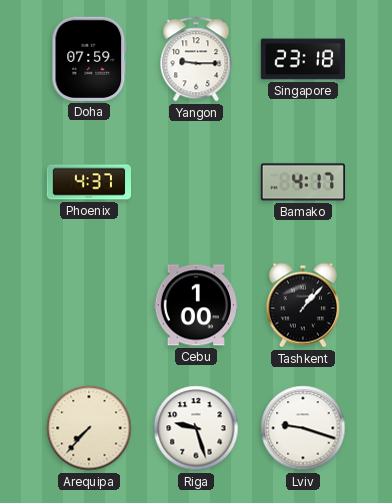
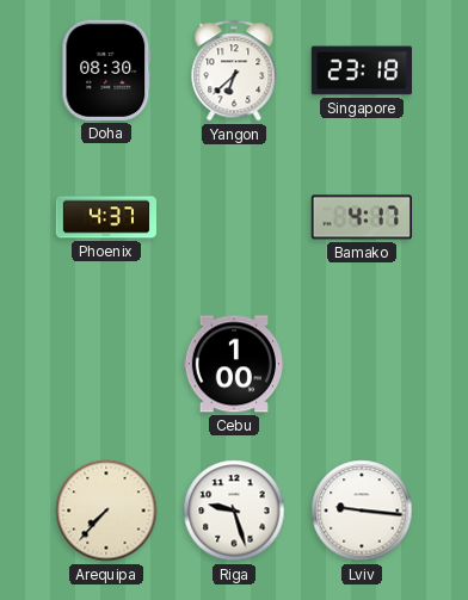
Doha: 07:59 -> 08:30
Yangon: 9:15 -> 6:38
Tashkent: 1:07 -> none
Lviv: 9:18 -> 9:16
